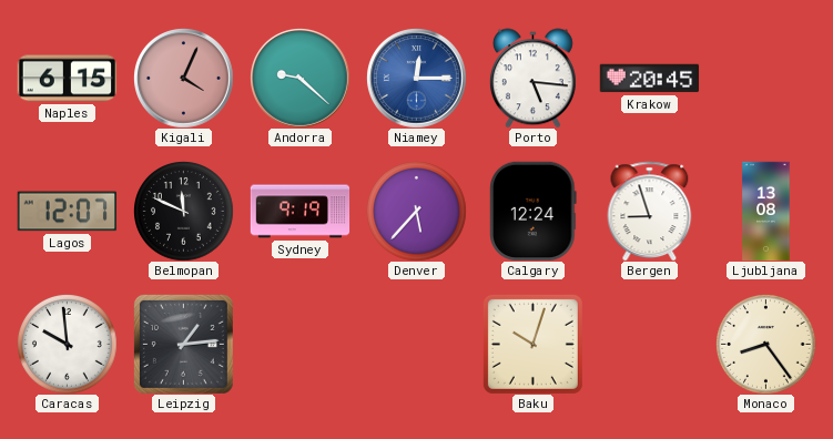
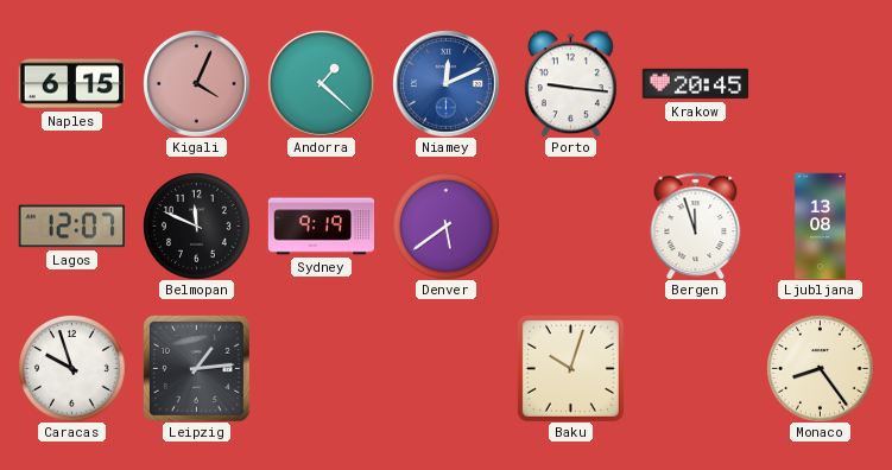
Andorra: 9:22 -> 1:22
Niamey: 12:15 -> 12:11
Porto: 5:16 -> 9:16
Denver: 5:37 -> 5:39
Calgary: 12:24 -> none
Bergen: 8:57 -> 11:57
Caracas: 9:59 -> 9:57
